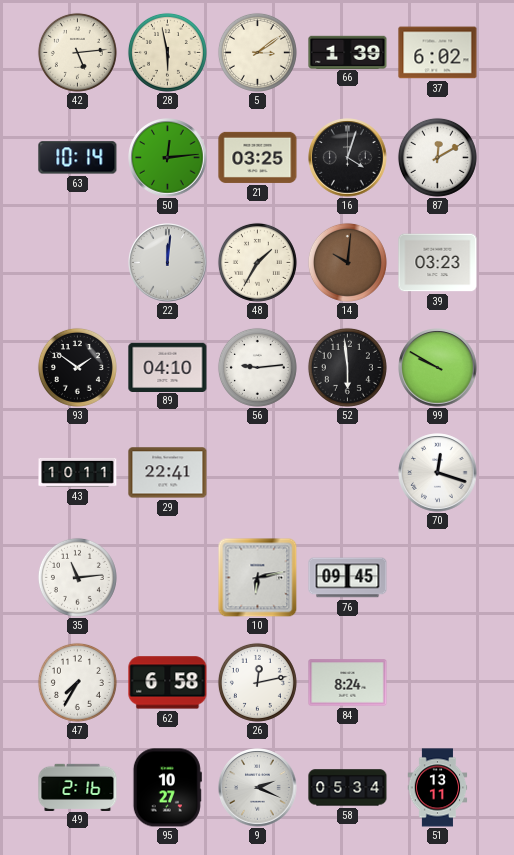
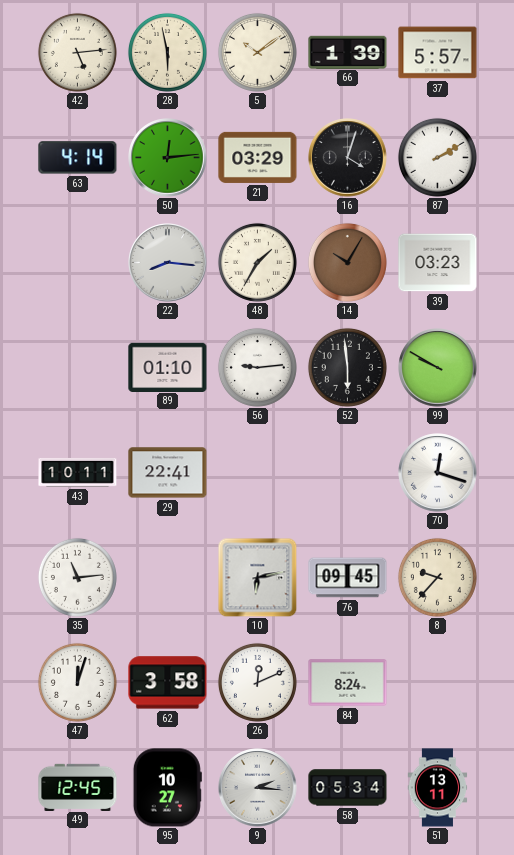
5: 3:09 -> 10:09
37: 6:02 -> 5:57
63: 10:14 -> 4:14
21: 03:25 -> 03:29
87: 12:10 -> 2:10
22: 12:01 -> 8:16
14: 10:01 -> 10:05
93: 1:51 -> none
89: 04:10 -> 01:10
8: none -> 9:37
47: 7:35 -> 12:03
62: 6:58 -> 3:58
26: 12:13 -> 12:11
49: 2:16 -> 12:45
9: 2:19 -> 2:16
